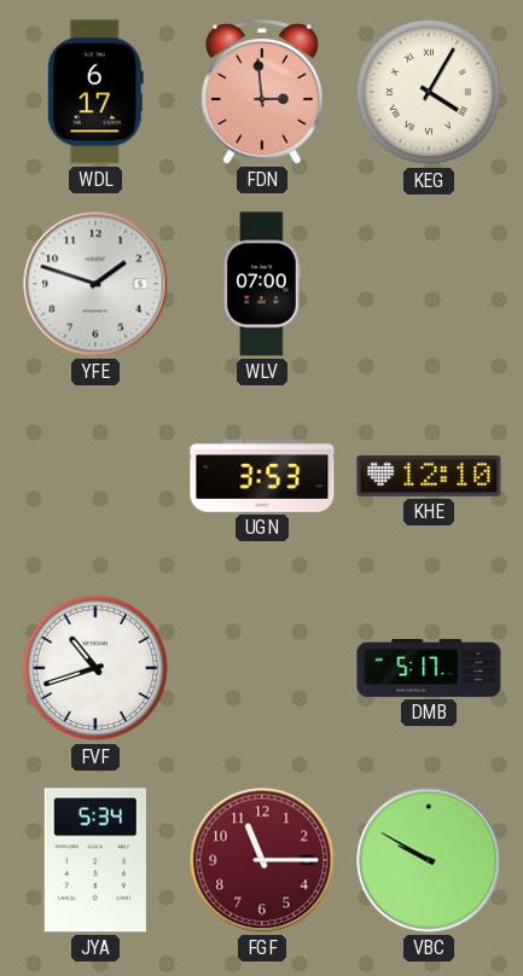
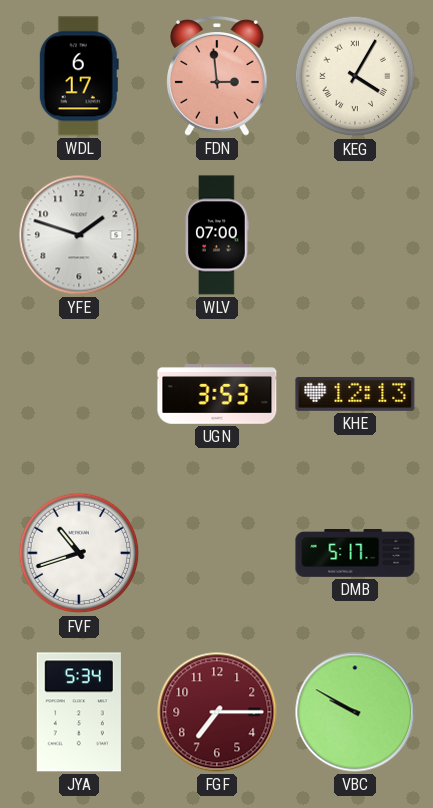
KHE: 12:10 -> 12:13
FGF: 11:15 -> 7:15
